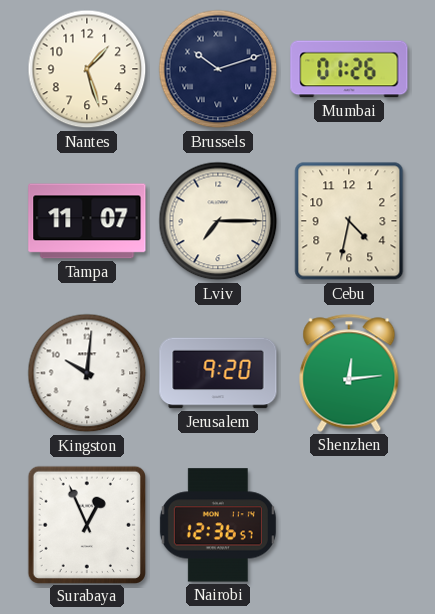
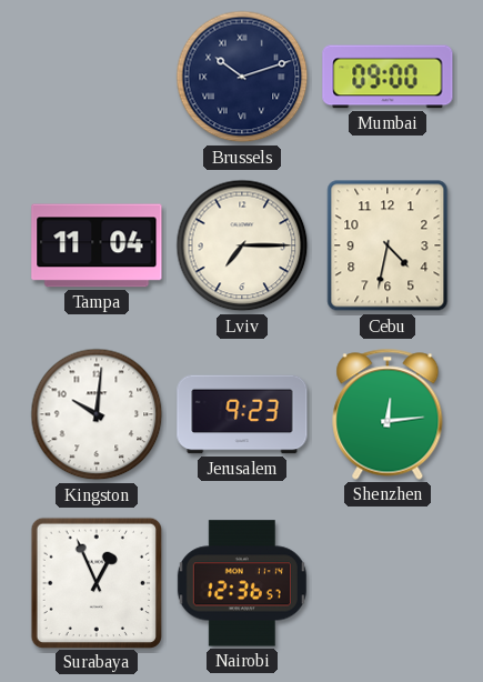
Nantes: 1:27 -> none
Mumbai: 01:26 -> 09:00
Tampa: 11:07 -> 11:04
Jerusalem: 9:20 -> 9:23
